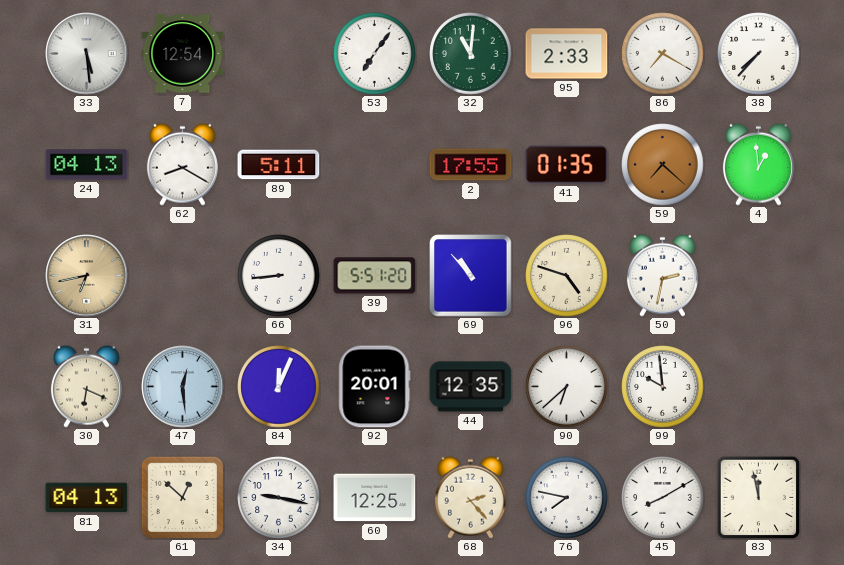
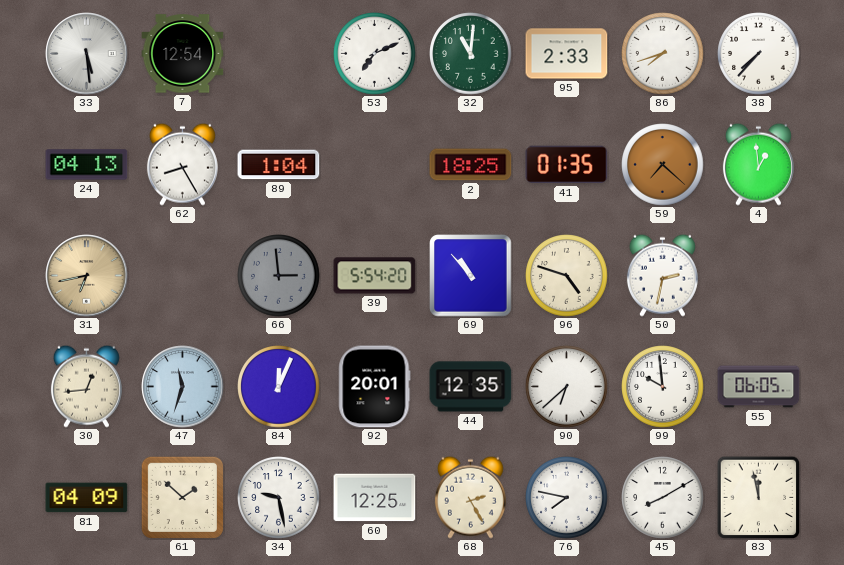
53: 7:06 -> 7:11
86: 7:20 -> 7:42
62: 8:20 -> 8:25
89: 5:11 -> 1:04
2: 17:55 -> 18:25
66: 8:44 -> 2:59
66 dial: white -> grey
39: 5:51 -> 5:54
30: 6:19 -> 12:44
47: 12:29 -> 11:33
55: none -> 06:05
81: 04:13 -> 04:09
61: 12:52 -> 1:52
34: 9:17 -> 9:28
68: 2:23 -> 2:25
